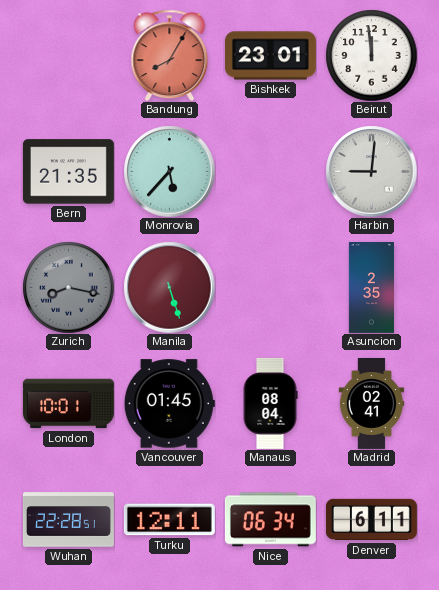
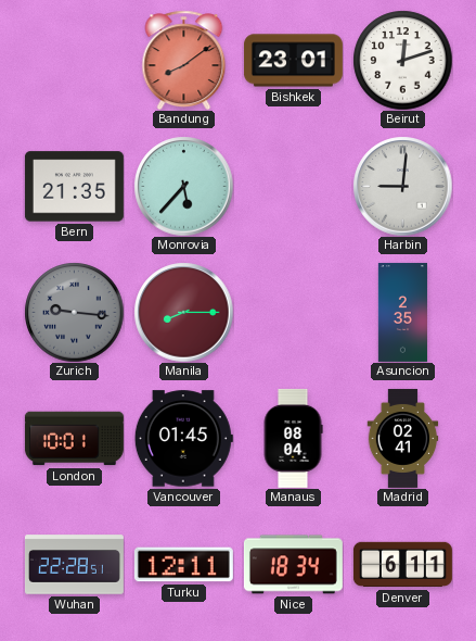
Bandung: 8:05 -> 8:09
Beirut: 11:59 -> 12:12
Zurich: 8:17 -> 9:16
Manila: 5:27 -> 8:15
Nice: 06:34 -> 18:34
